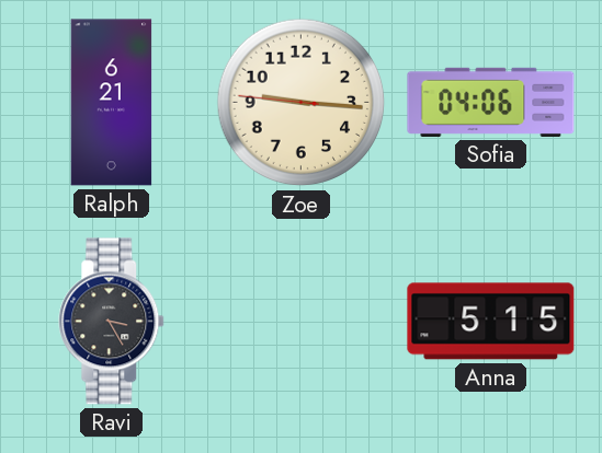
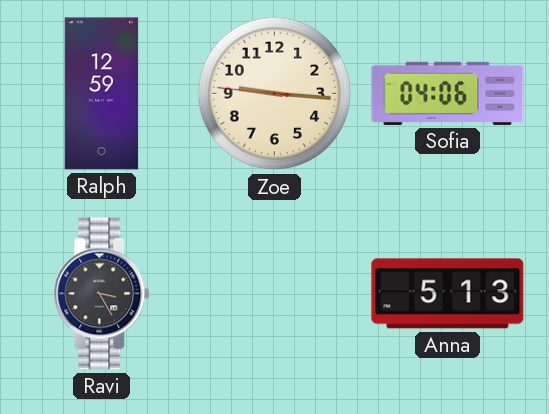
Ralph: 6:21 -> 12:59
Anna: 5:15 -> 5:13
